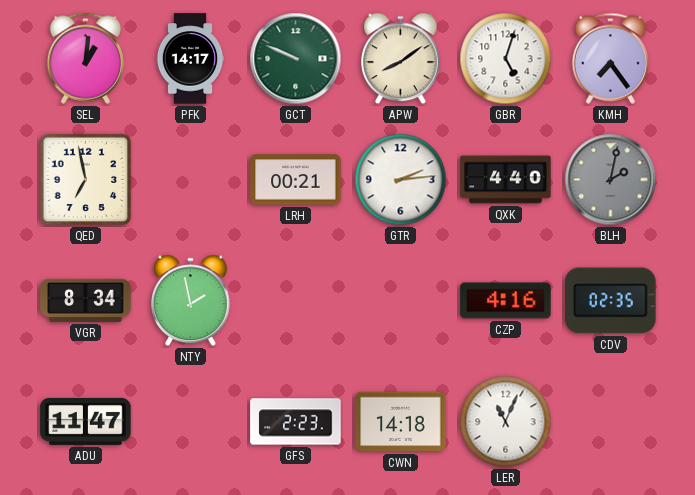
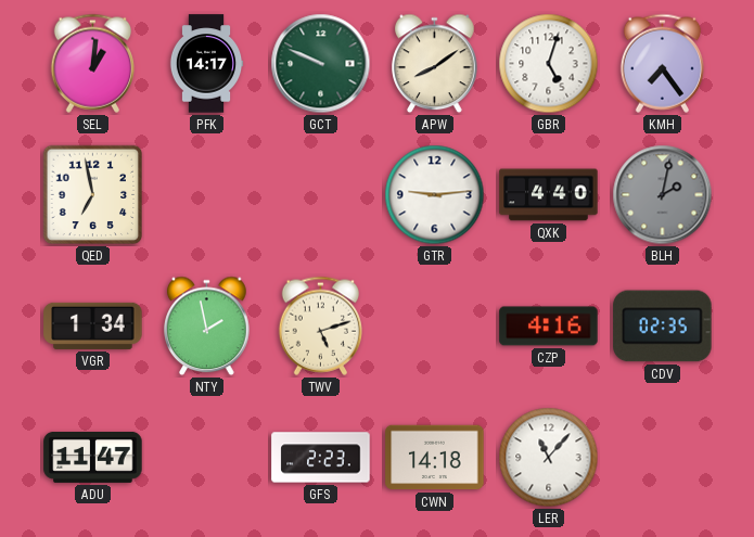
LRH: 00:21 -> none
GTR: 2:14 -> 9:14
VGR: 8:34 -> 1:34
TWV: none -> 5:12
LER: 11:04 -> 11:07
